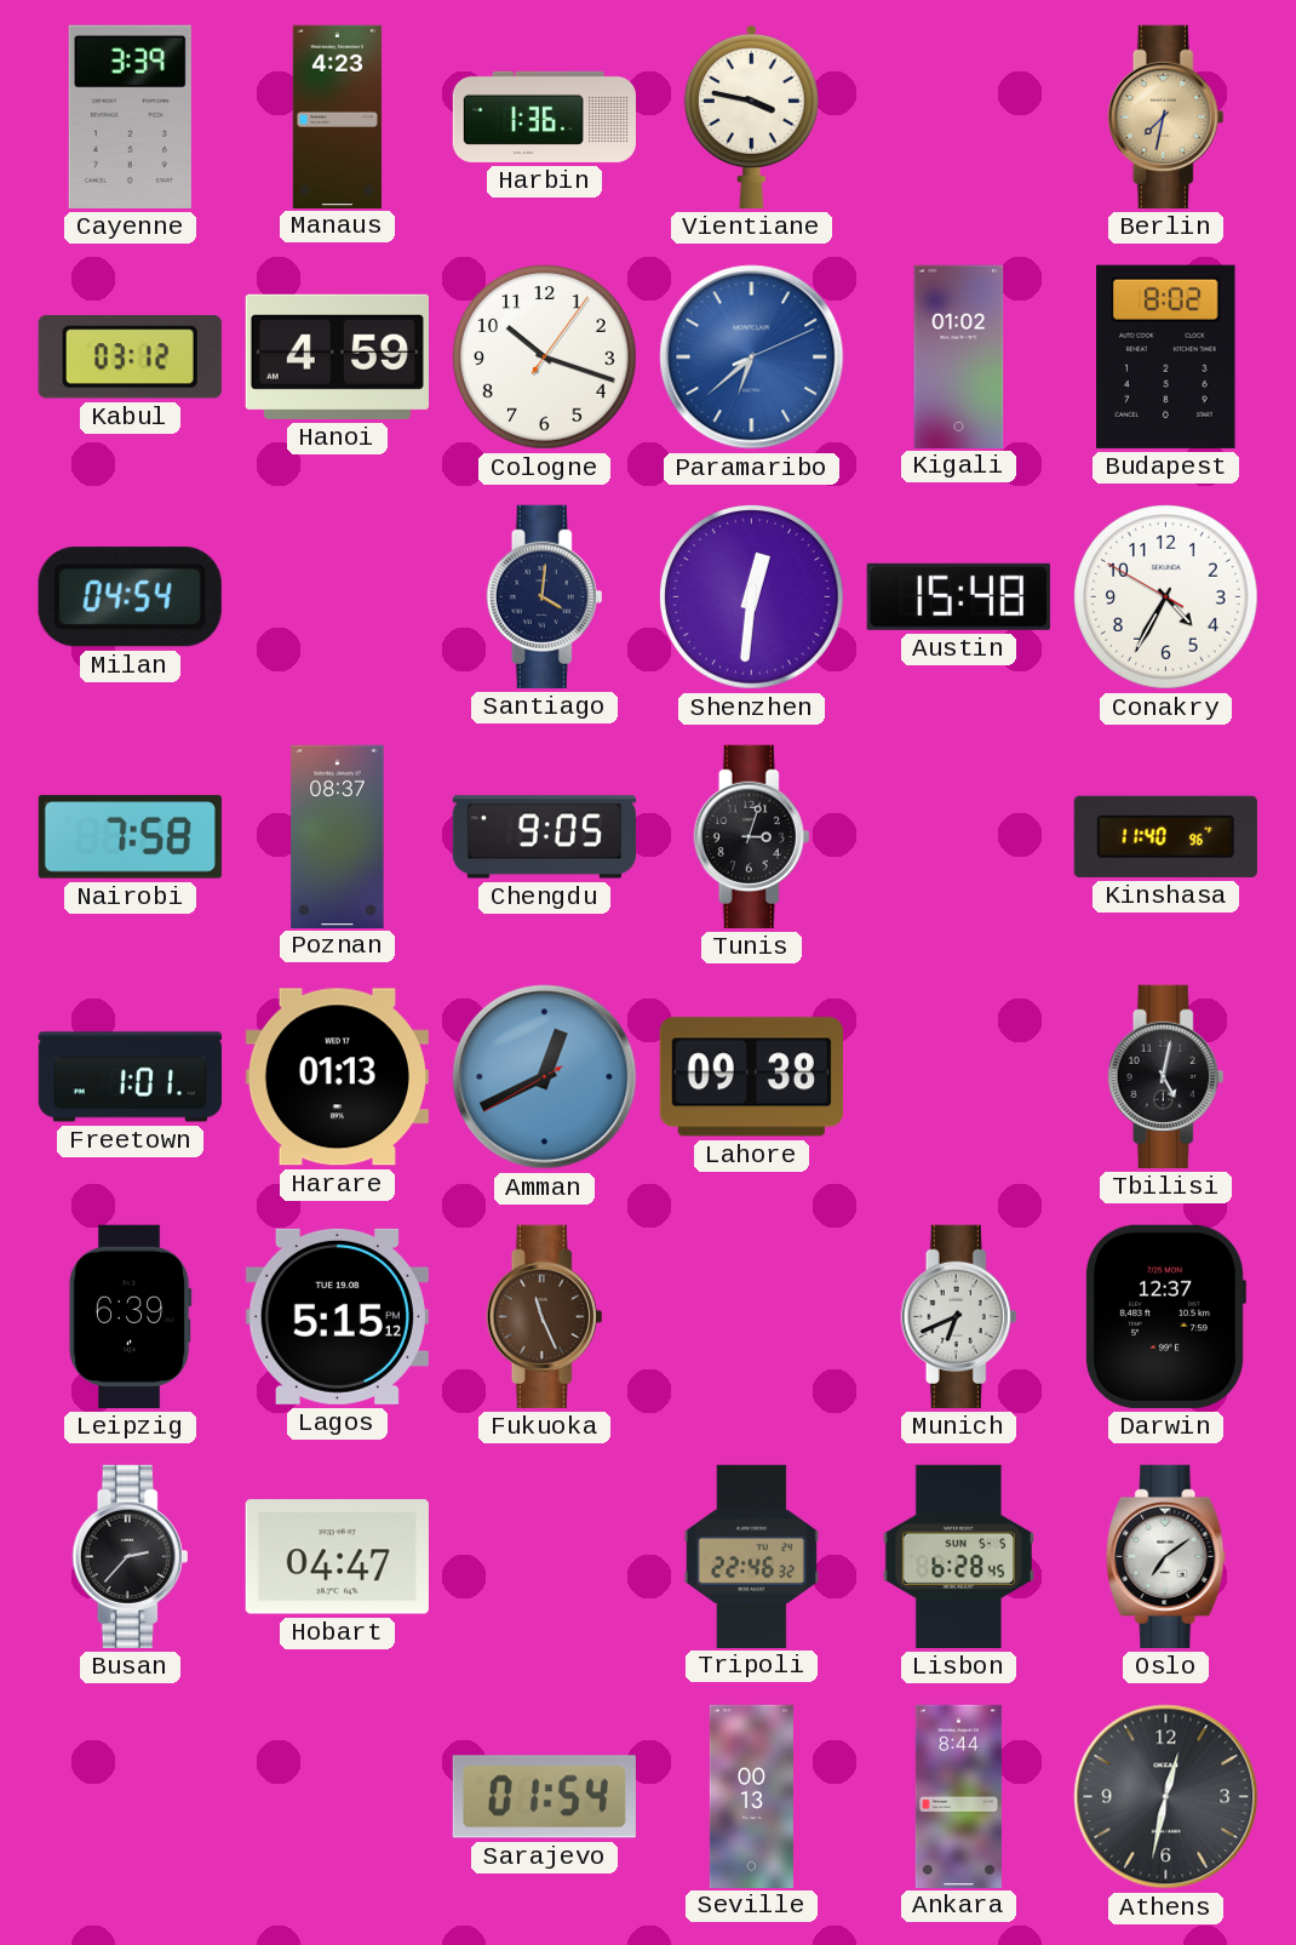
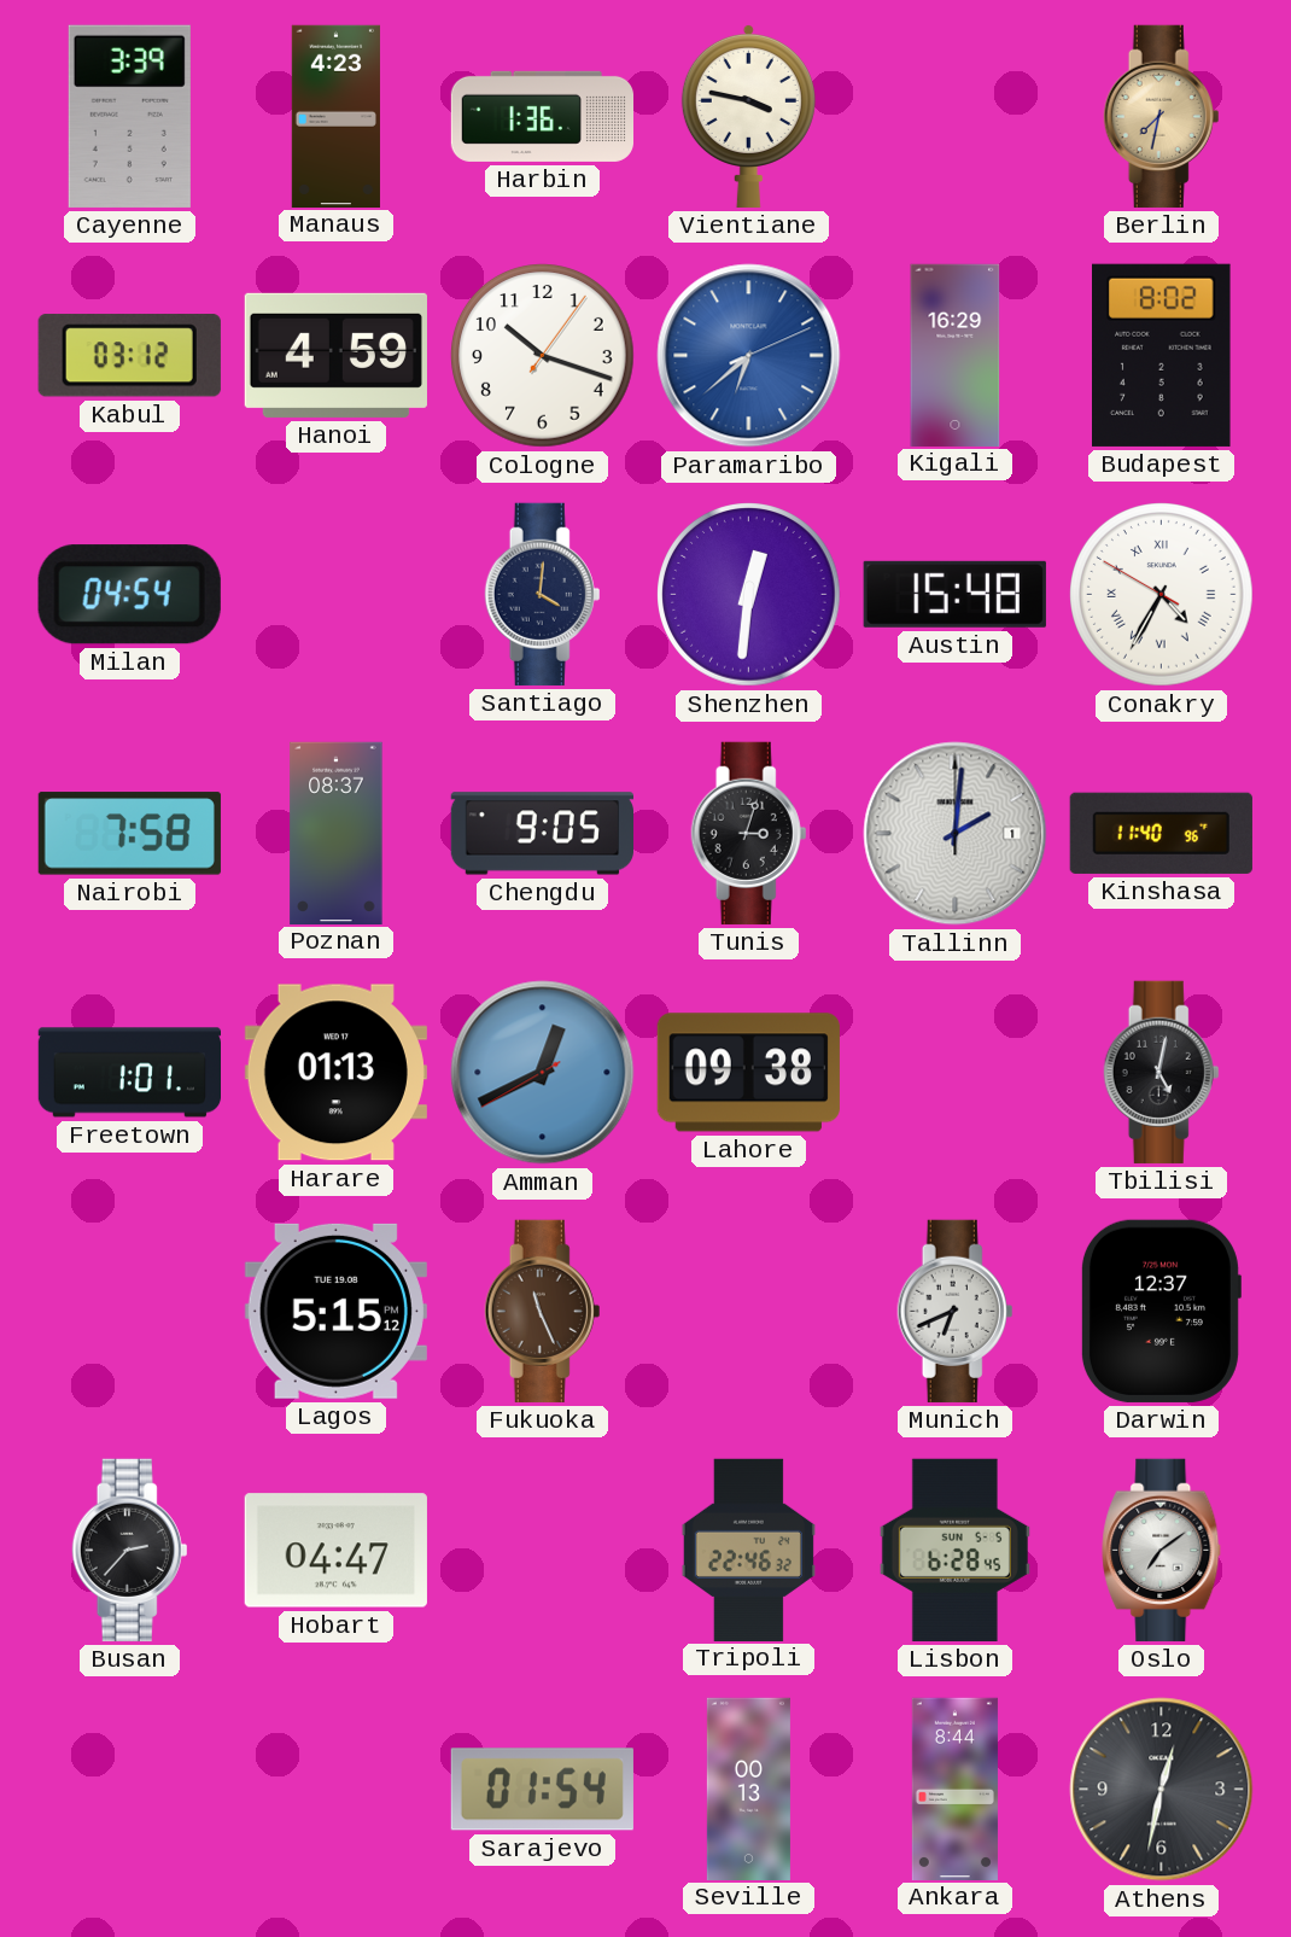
Kigali: 01:02 -> 16:29
Conakry numerals: Arabic -> Roman
Tallinn: none -> 2:01
Leipzig: 6:39 -> none
